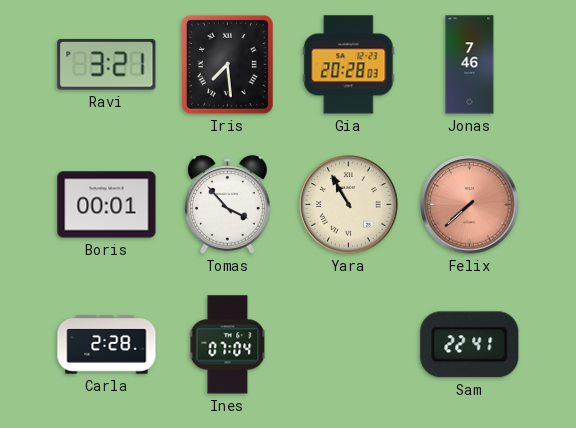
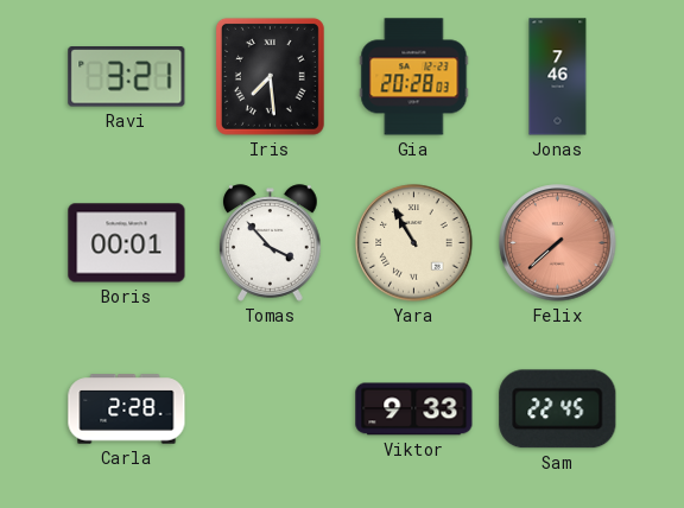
Ines: 07:04 -> none
Viktor: none -> 9:33
Sam: 22:41 -> 22:45
